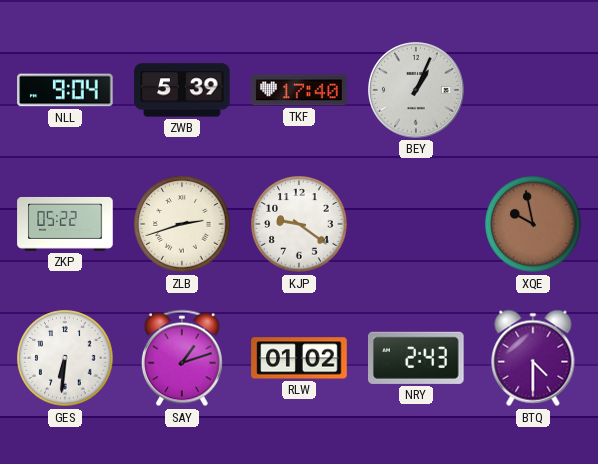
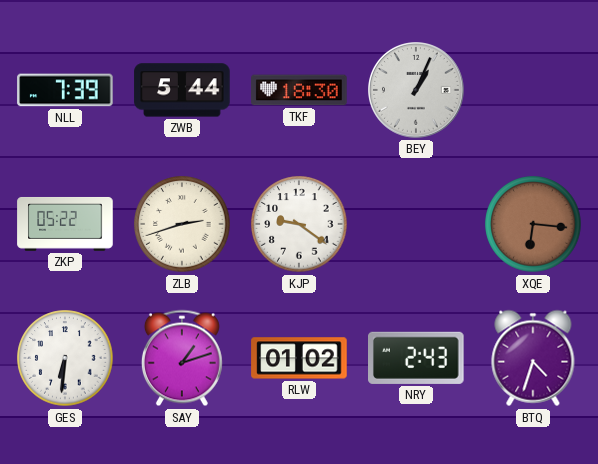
NLL: 9:04 -> 7:39
ZWB: 5:39 -> 5:44
TKF: 17:40 -> 18:30
XQE: 9:58 -> 6:16
BTQ: 4:30 -> 4:33
